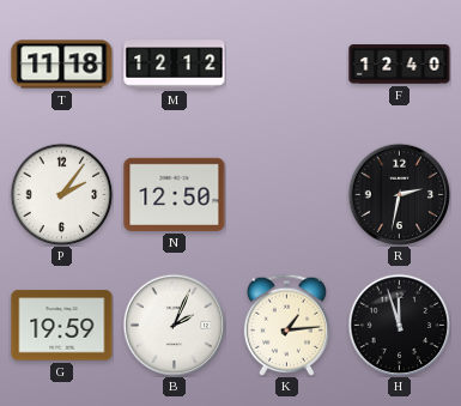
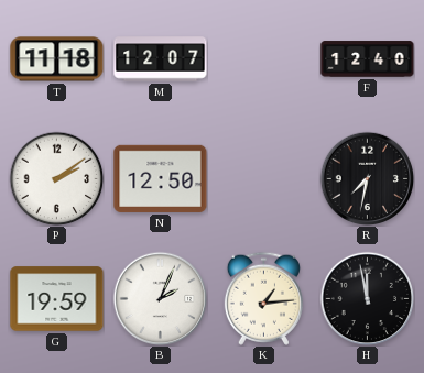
M: 12:12 -> 12:07
P: 2:06 -> 2:09
R: 2:32 -> 7:32
H: 11:57 -> 11:58
